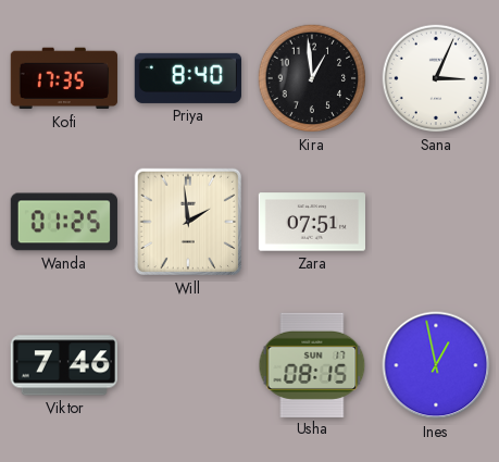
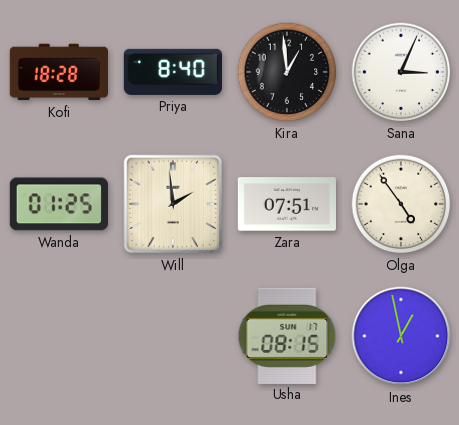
Kofi: 17:35 -> 18:28
Olga: none -> 4:54
Viktor: 7:46 -> none
